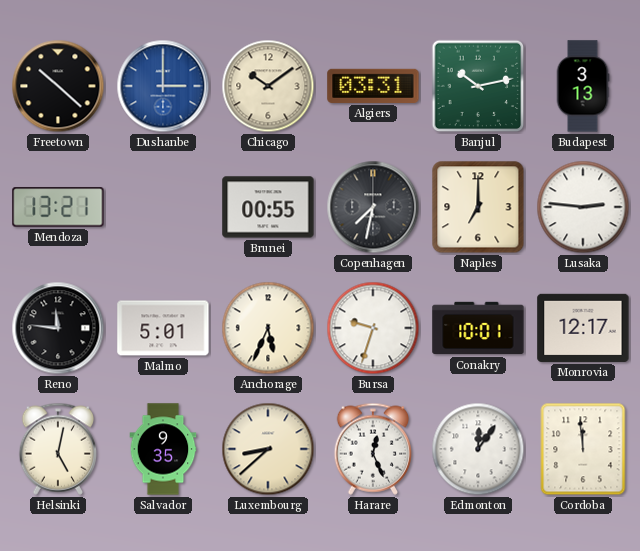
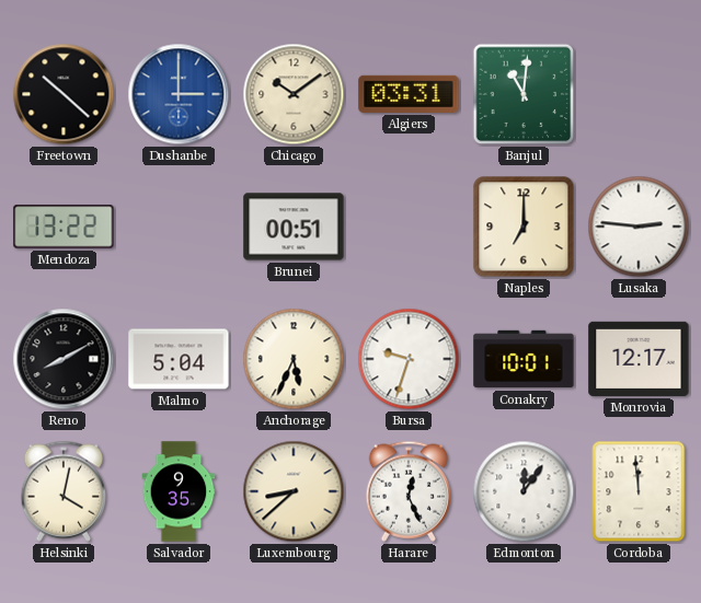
Banjul: 10:13 -> 11:01
Budapest: 3:13 -> none
Mendoza: 13:21 -> 13:22
Brunei: 00:55 -> 00:51
Copenhagen: 7:32 -> none
Reno: 11:46 -> 8:10
Malmo: 5:01 -> 5:04
Helsinki: 5:02 -> 4:02
